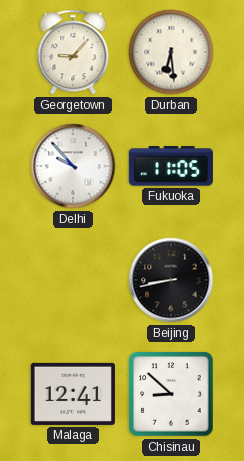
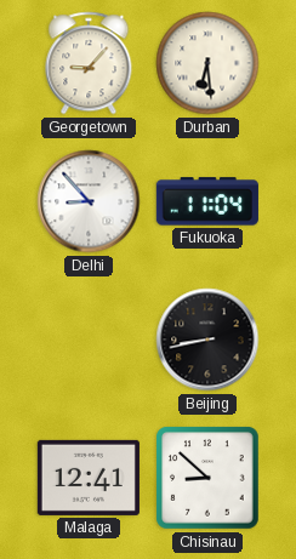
Delhi: 9:53 -> 8:53
Fukuoka: 11:05 -> 11:04
